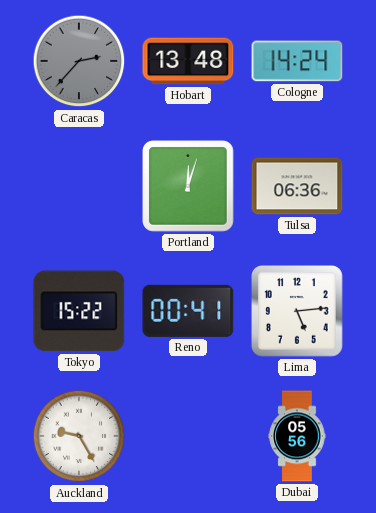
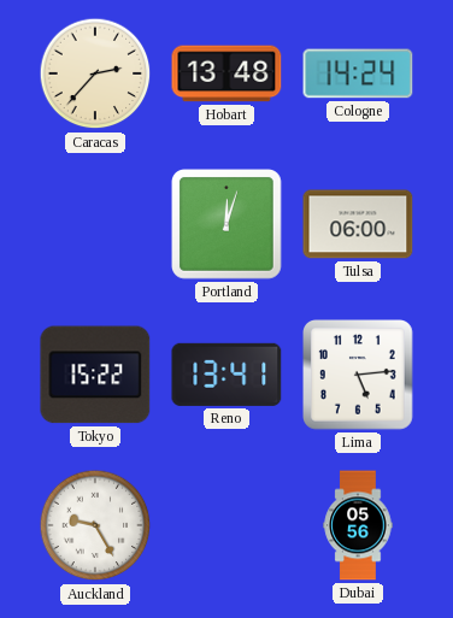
Caracas dial: grey -> cream
Tulsa: 06:36 -> 06:00
Reno: 00:41 -> 13:41
